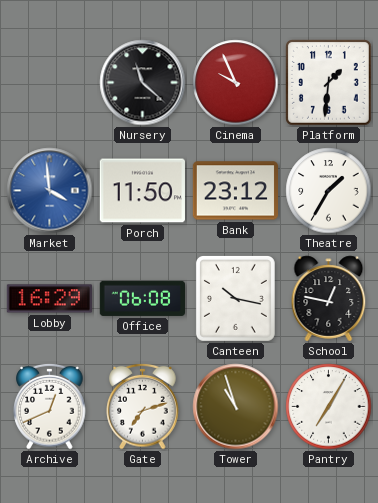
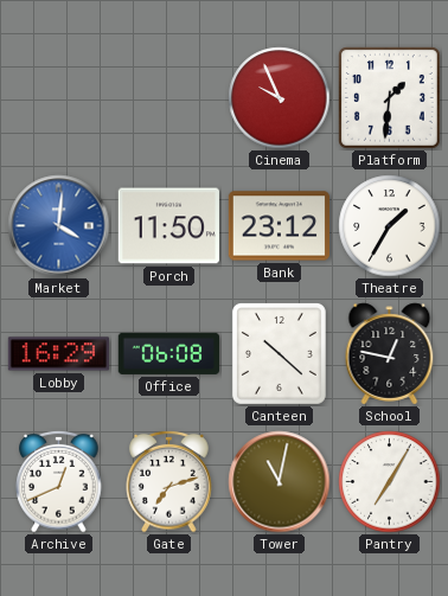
Nursery: 11:22 -> none
Market: 3:59 -> 4:01
Canteen: 10:17 -> 10:22
Tower: 10:57 -> 11:02
